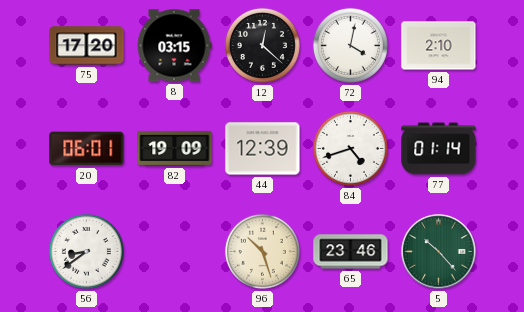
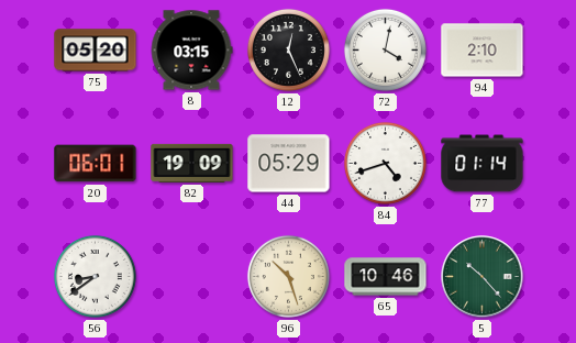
75: 17:20 -> 05:20
12: 12:22 -> 12:26
44: 12:39 -> 05:29
65: 23:46 -> 10:46
